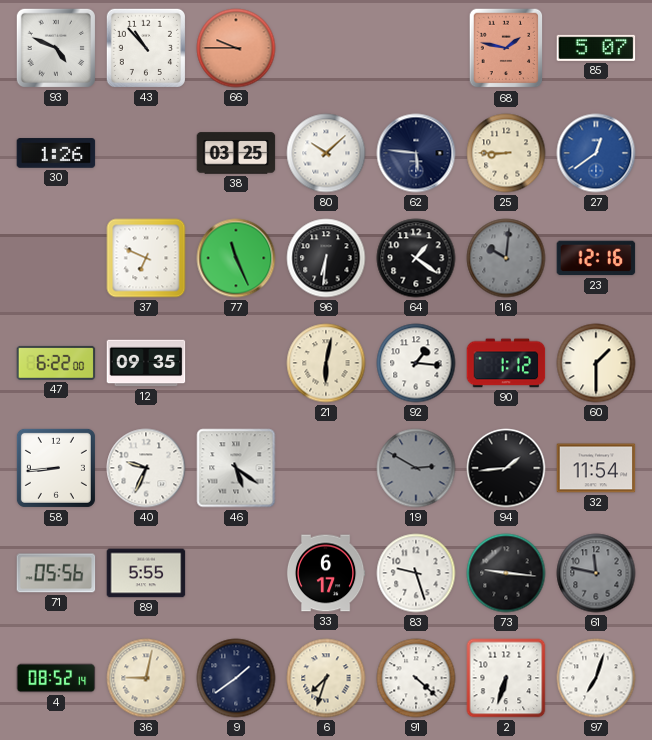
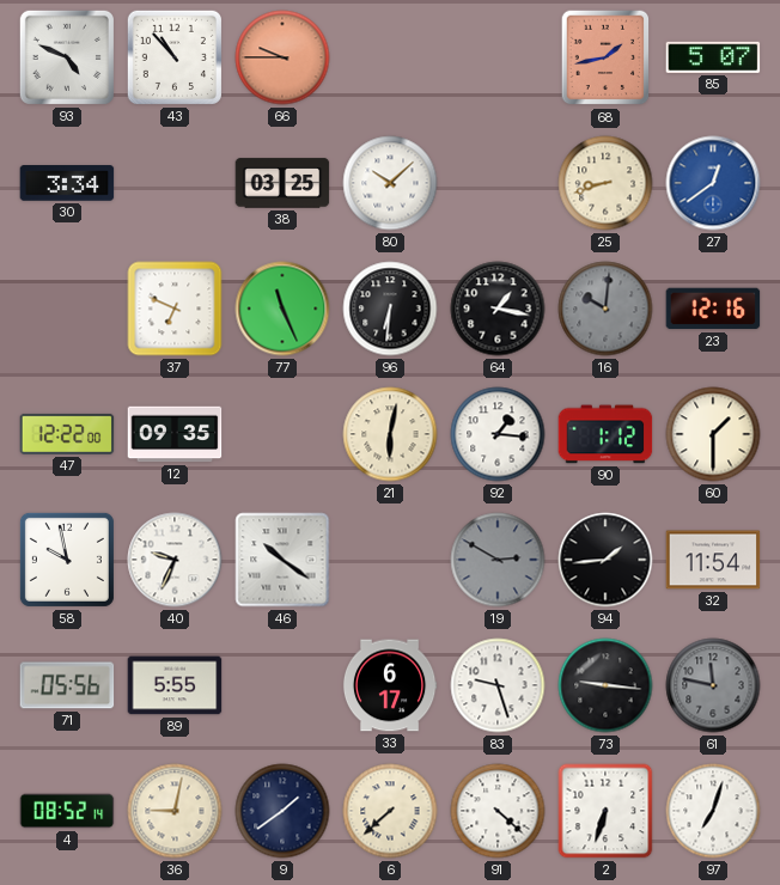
68: 1:47 -> 1:43
30: 1:26 -> 3:34
62: 5:46 -> none
25: 8:45 -> 8:42
64: 1:21 -> 1:17
47: 6:22 -> 12:22
58: 8:44 -> 9:58
46: 5:21 -> 10:21
6: 7:33 -> 7:38
